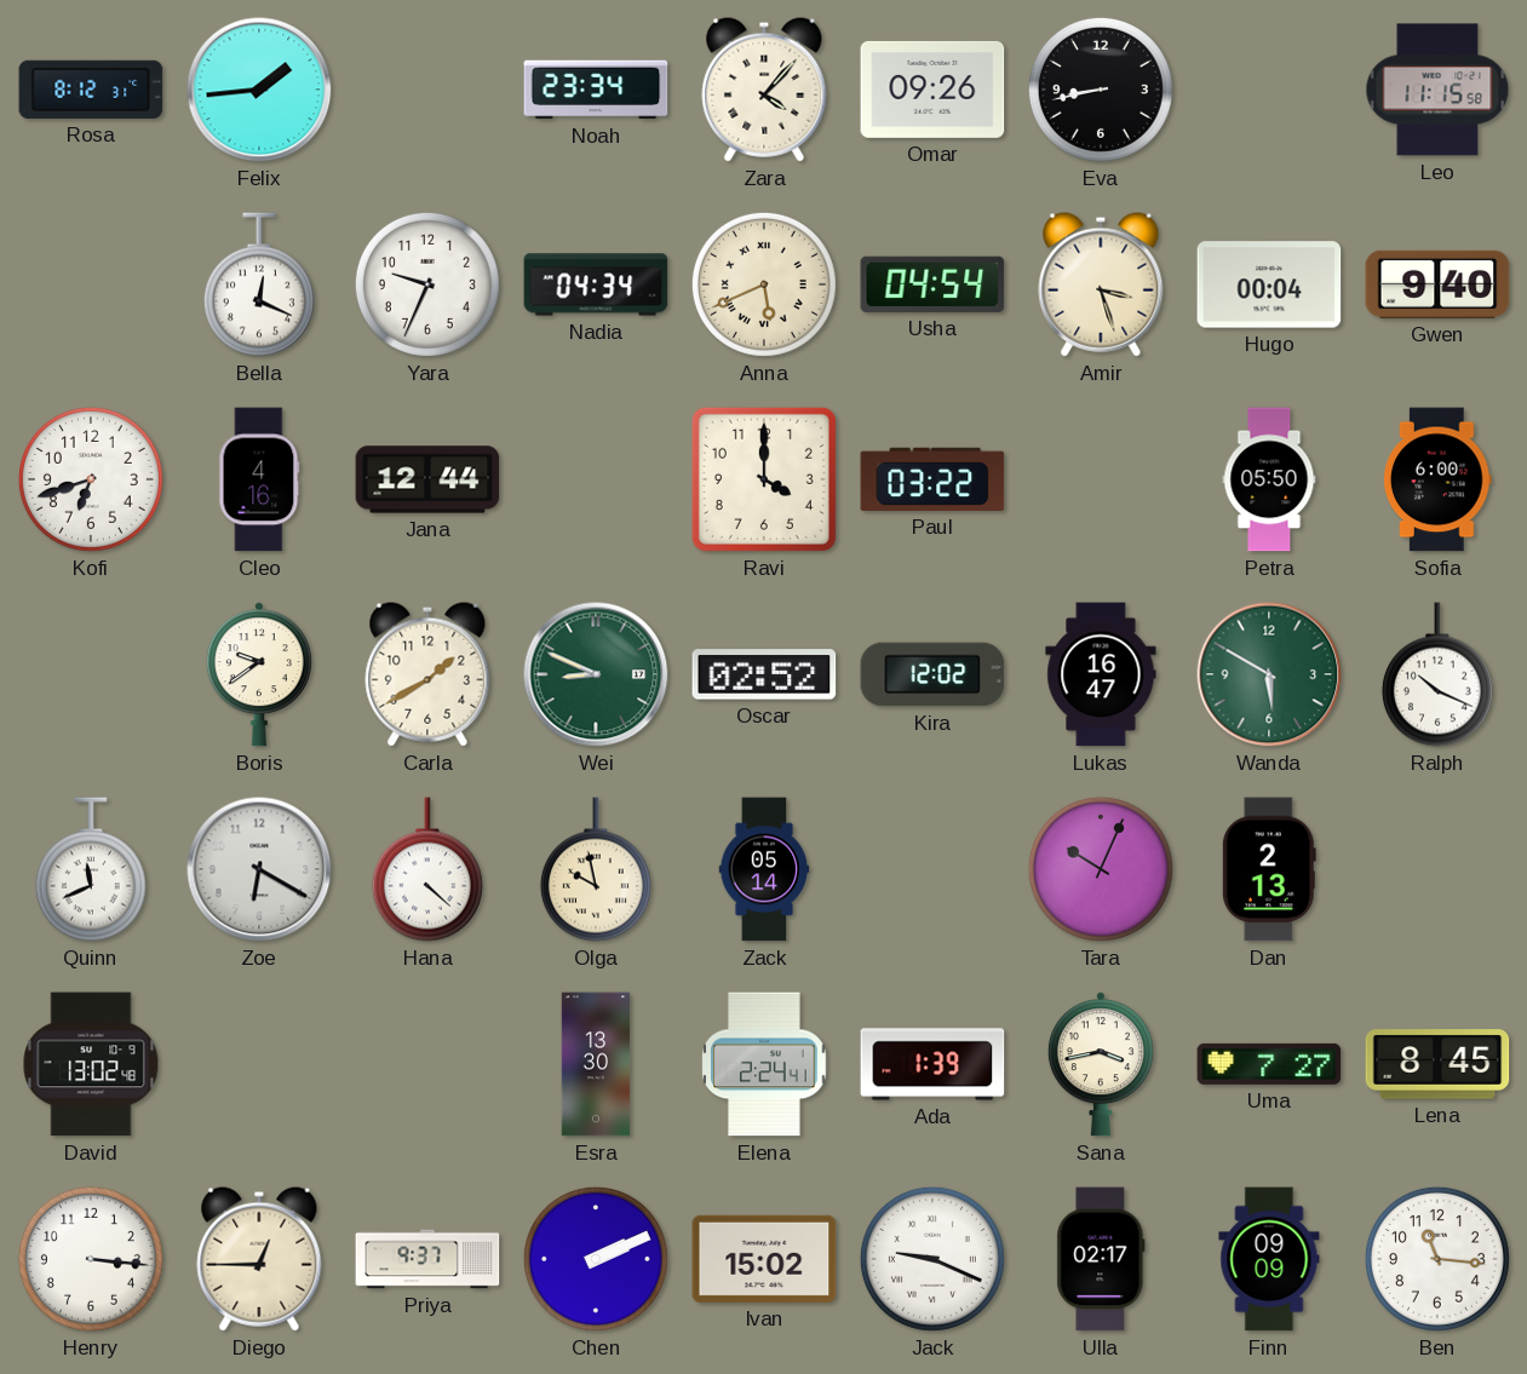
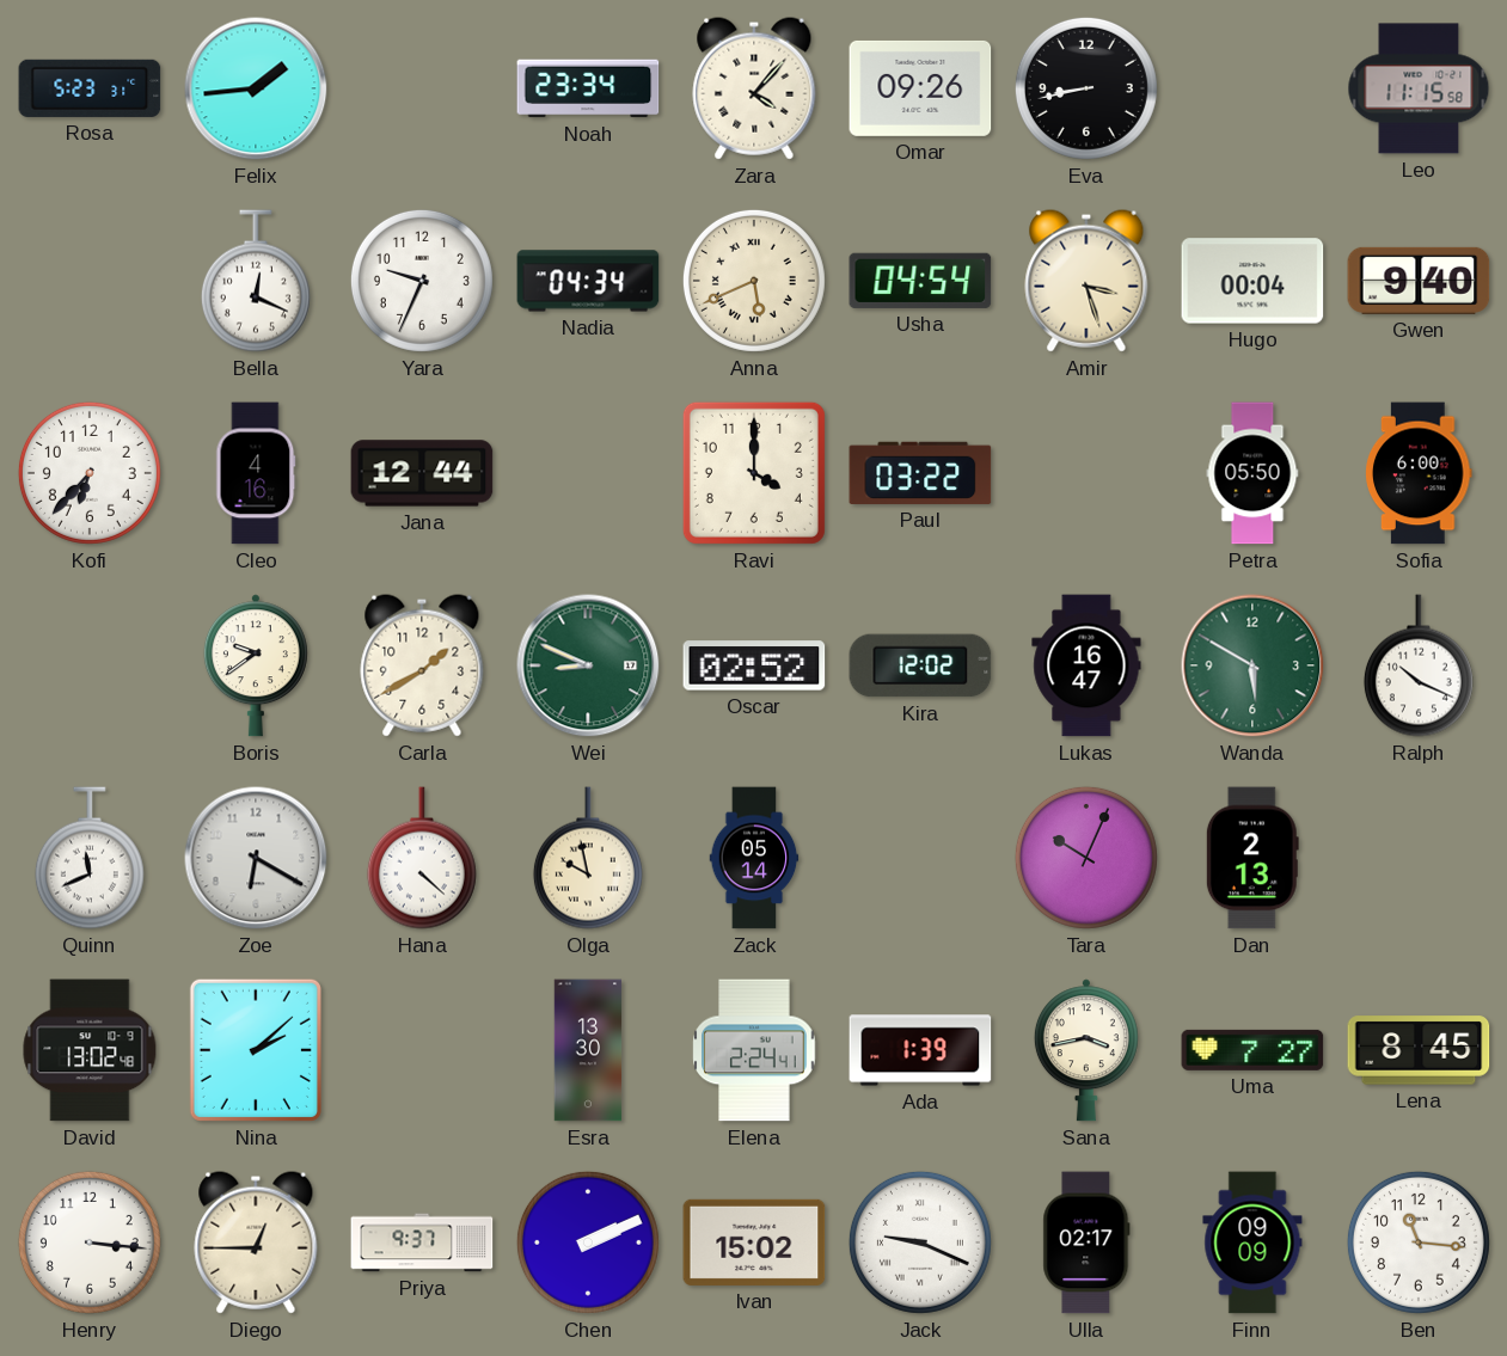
Rosa: 8:12 -> 5:23
Kofi: 6:42 -> 6:37
Nina: none -> 2:08
